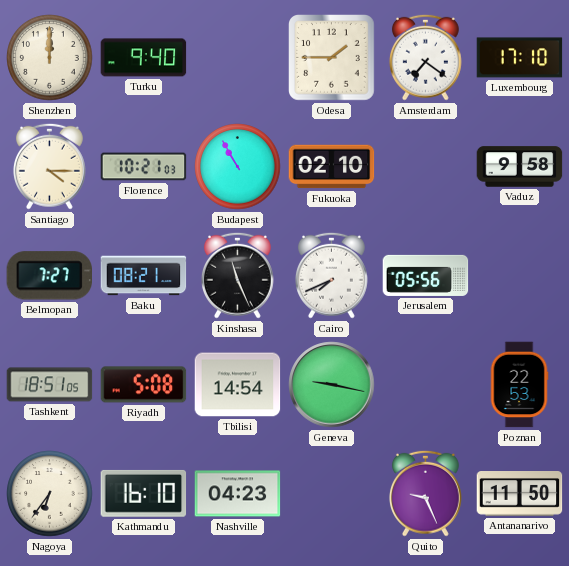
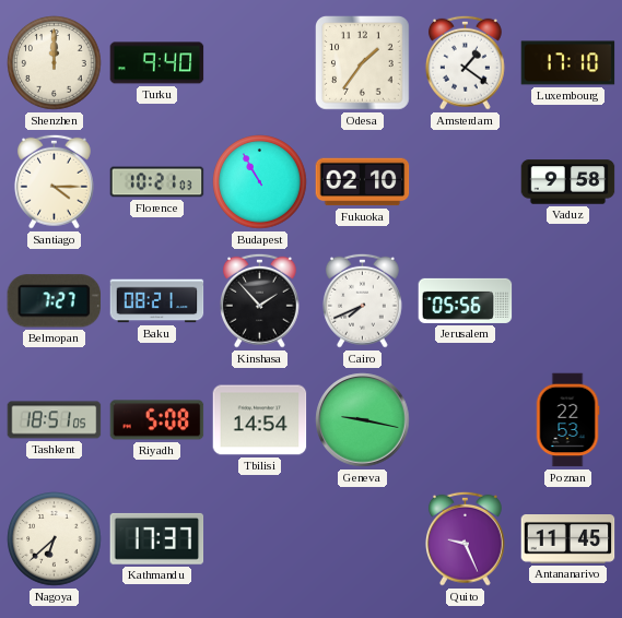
Odesa: 1:45 -> 1:36
Amsterdam: 7:21 -> 1:21
Kinshasa: 11:26 -> 1:53
Nagoya: 6:36 -> 6:38
Kathmandu: 16:10 -> 17:37
Nashville: 04:23 -> none
Antananarivo: 11:50 -> 11:45
